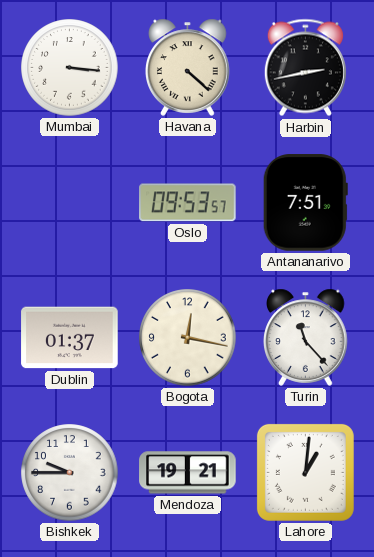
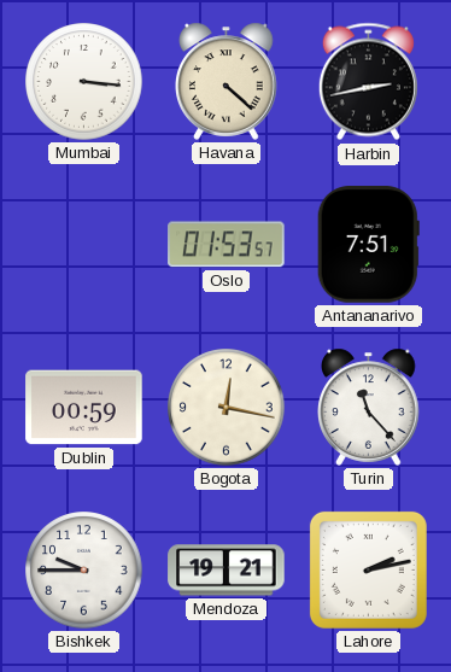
Oslo: 09:53 -> 01:53
Dublin: 01:37 -> 00:59
Lahore: 1:01 -> 2:13
